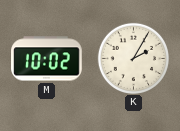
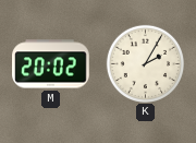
M: 10:02 -> 20:02
